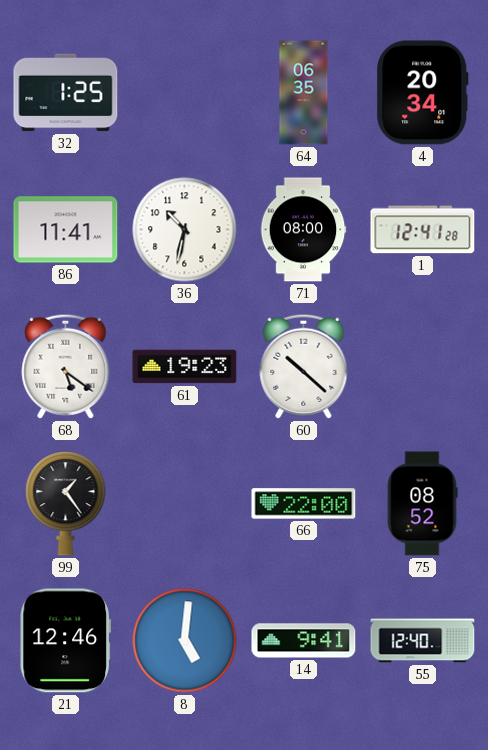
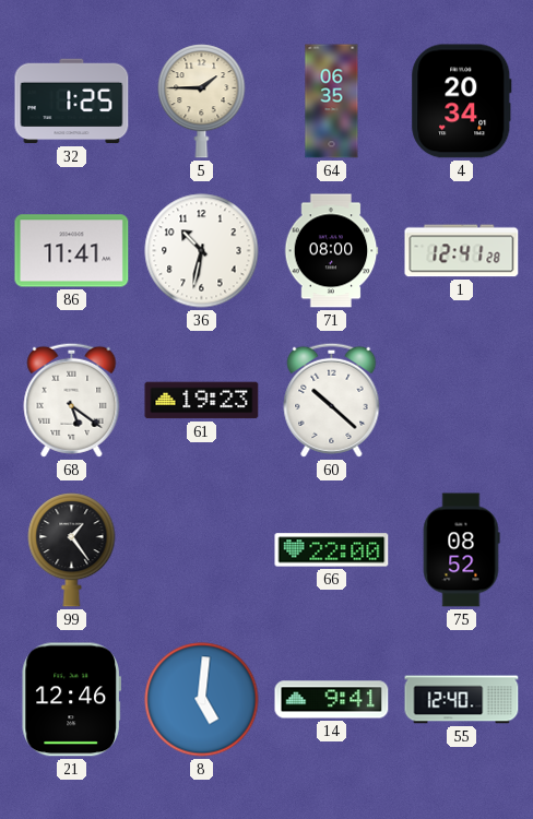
5: none -> 1:45
